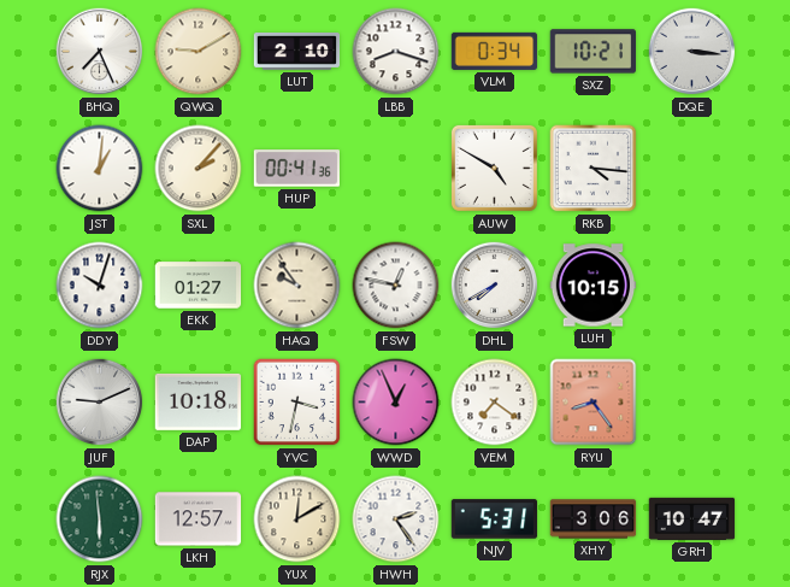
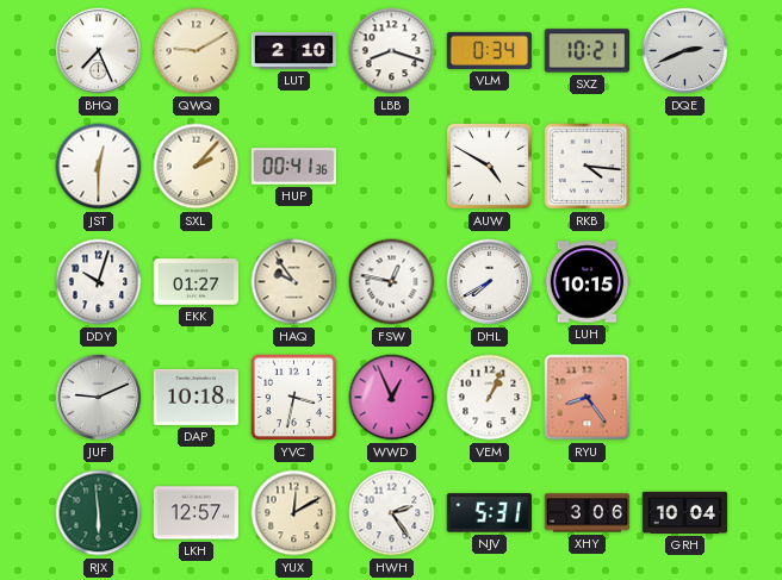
DQE: 3:16 -> 2:41
JST: 1:01 -> 12:30
VEM: 7:21 -> 1:04
GRH: 10:47 -> 10:04
